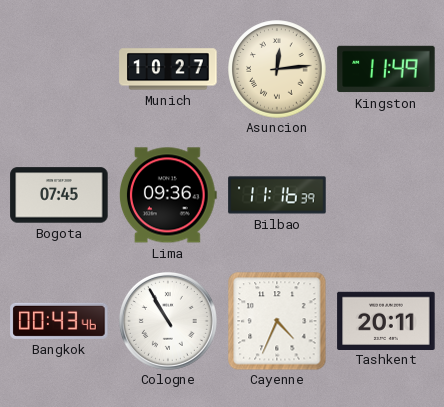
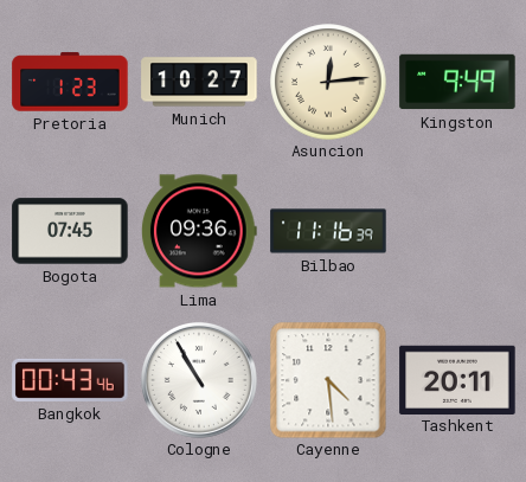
Pretoria: none -> 1:23
Kingston: 11:49 -> 9:49
Cayenne: 4:34 -> 4:29
